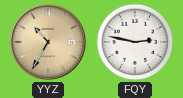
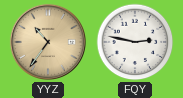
YYZ: 10:35 -> 10:36
